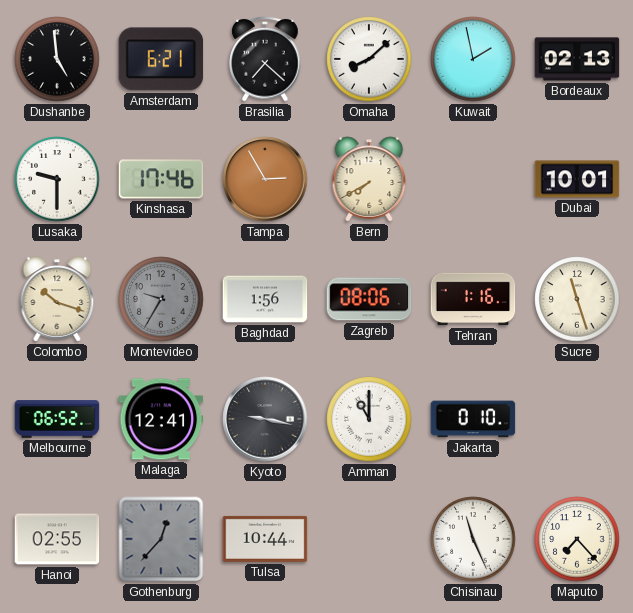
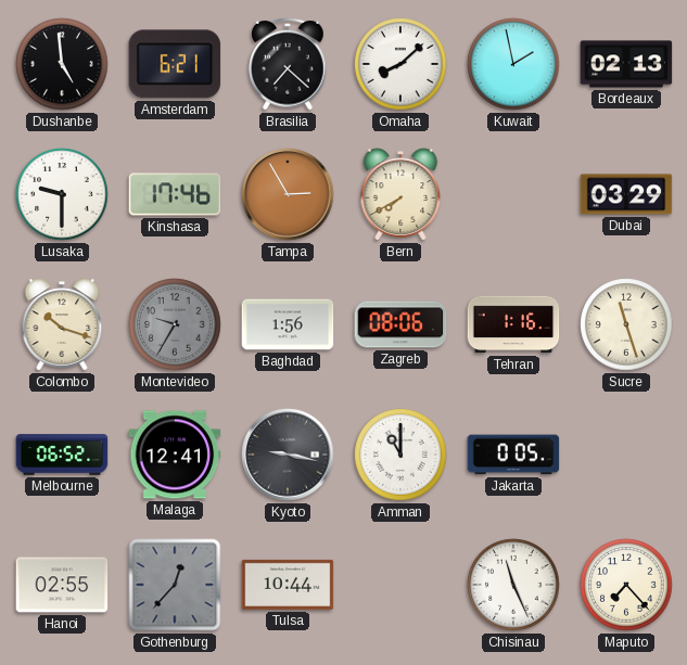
Dubai: 10:01 -> 03:29
Jakarta: 0:10 -> 0:05
